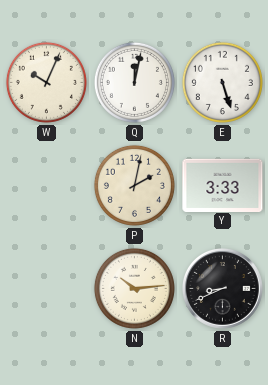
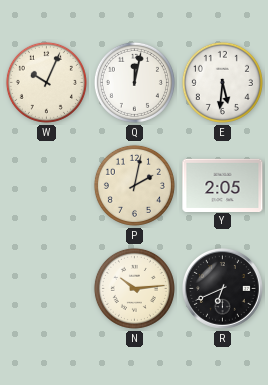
E: 5:27 -> 5:31
Y: 3:33 -> 2:05
R: 8:41 -> 6:41
